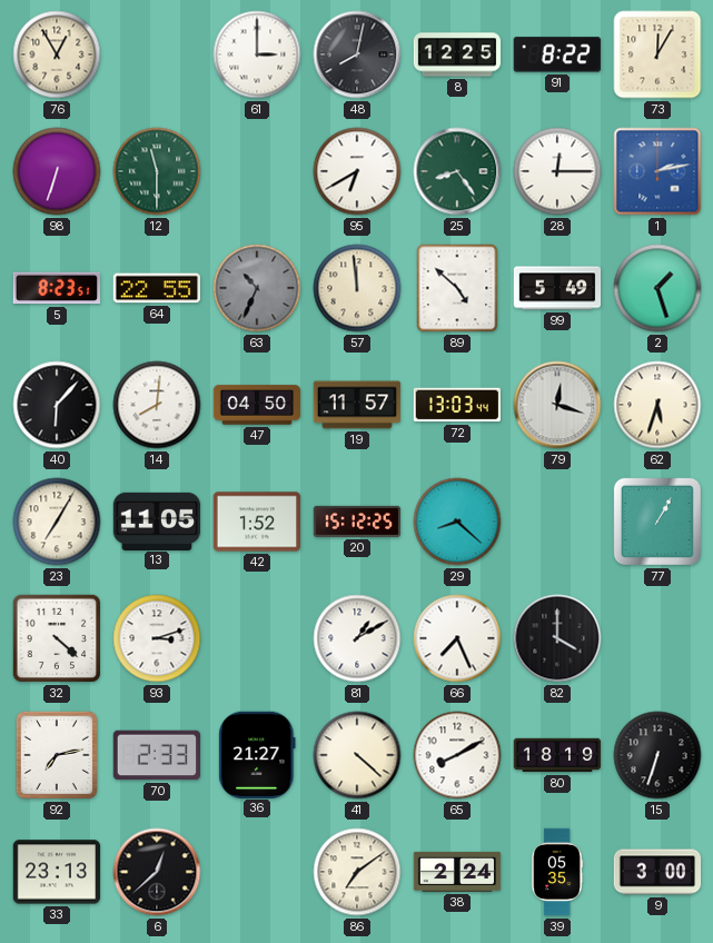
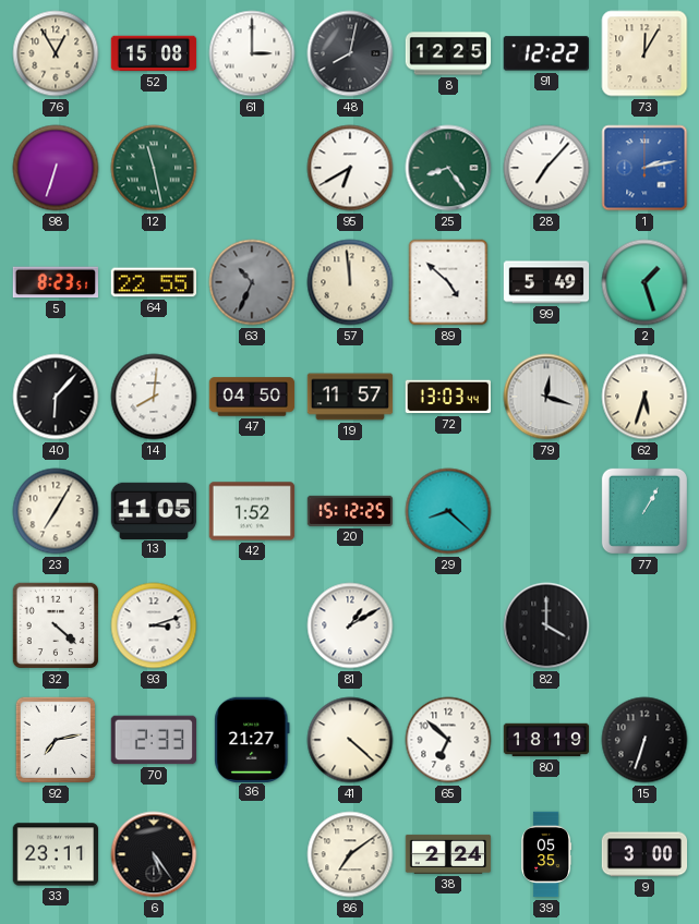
52: none -> 15:08
91: 8:22 -> 12:22
12: 11:30 -> 11:28
28: 12:15 -> 7:07
66: 7:26 -> none
65: 8:10 -> 6:52
33: 23:13 -> 23:11
6: 12:38 -> 5:24
